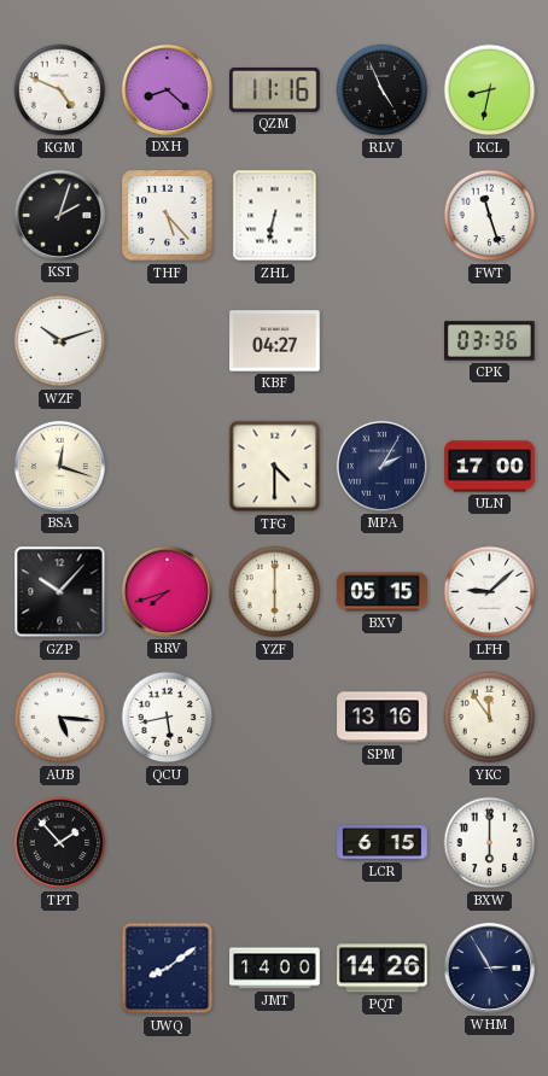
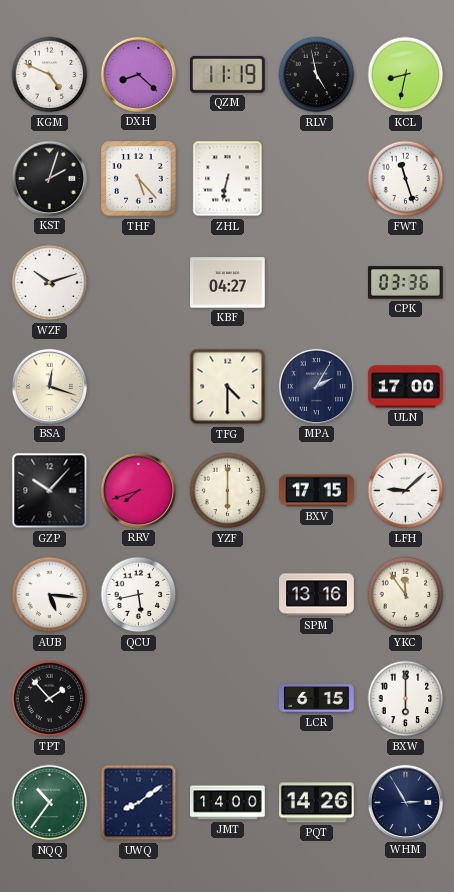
QZM: 11:16 -> 11:19
RLV: 4:56 -> 4:58
BXV: 05:15 -> 17:15
NQQ: none -> 10:36
